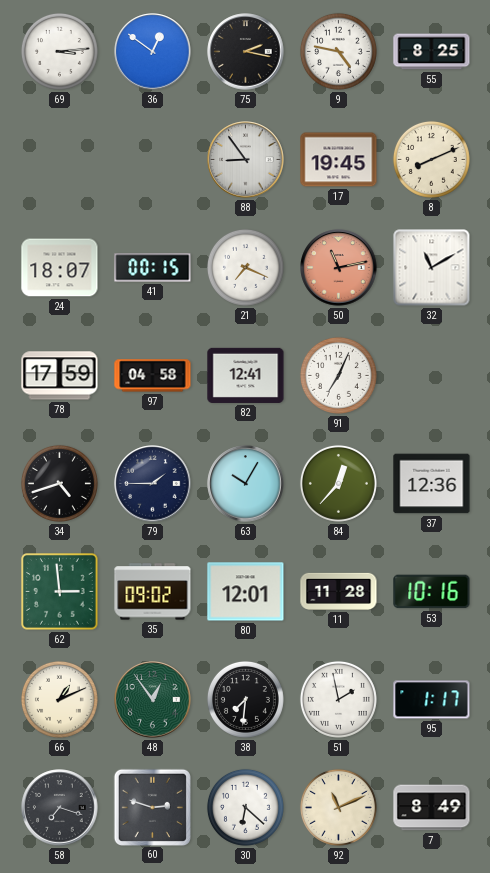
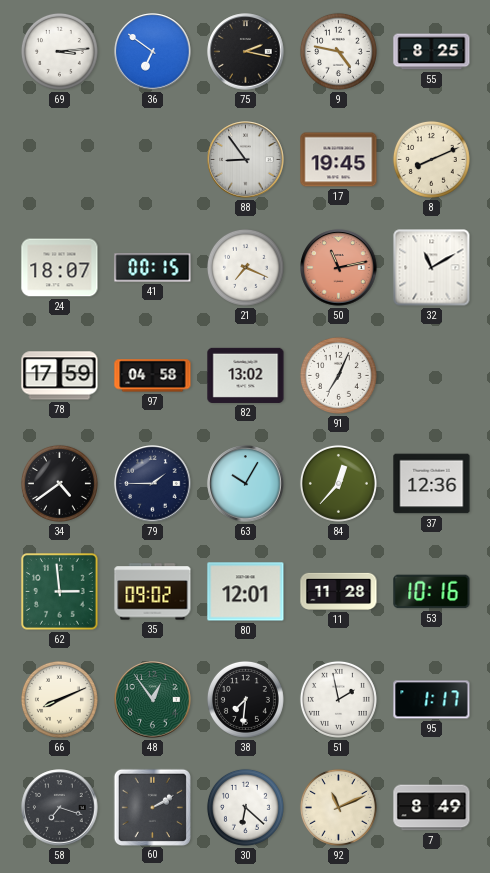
36: 12:51 -> 6:51
82: 12:41 -> 13:02
34: 4:42 -> 4:39
66: 1:11 -> 8:11
60: 2:48 -> 2:10
